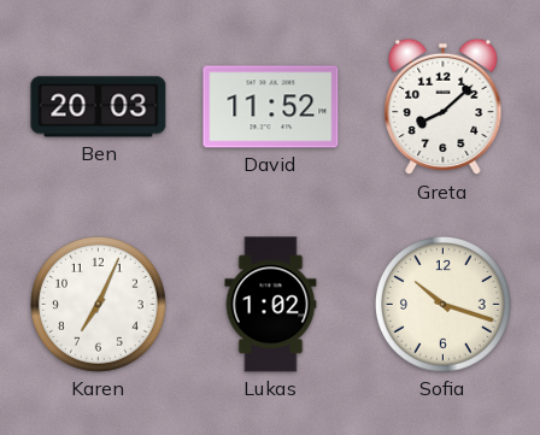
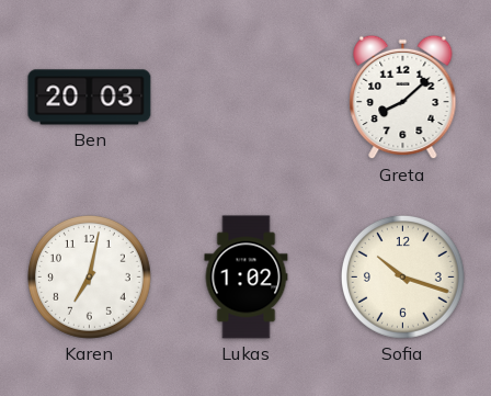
David: 11:52 -> none
Karen: 7:04 -> 7:02
